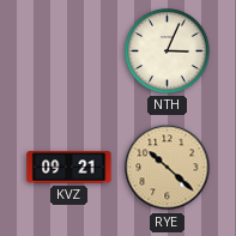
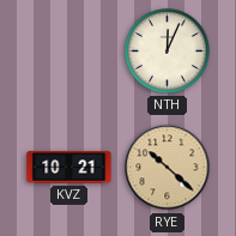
NTH: 3:04 -> 12:04
KVZ: 09:21 -> 10:21
